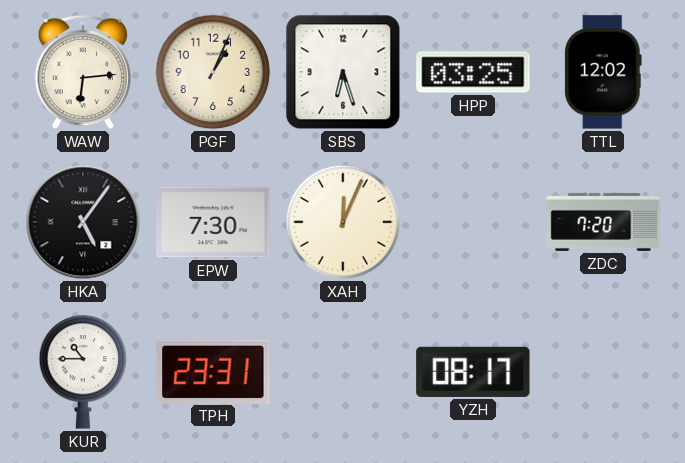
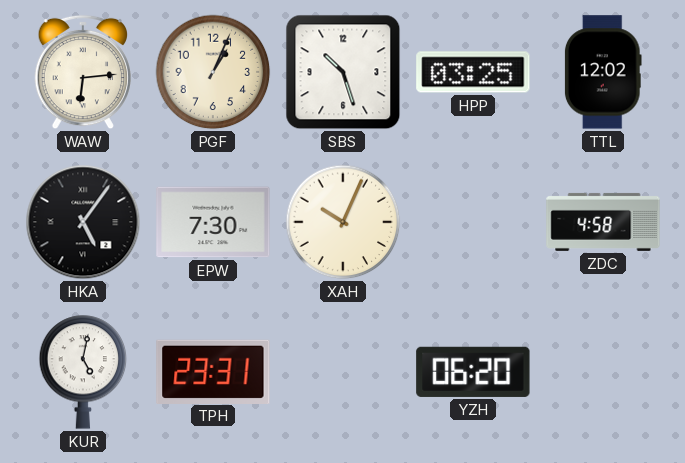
SBS: 6:27 -> 10:27
XAH: 12:04 -> 10:04
ZDC: 7:20 -> 4:58
KUR: 10:45 -> 5:02
YZH: 08:17 -> 06:20
